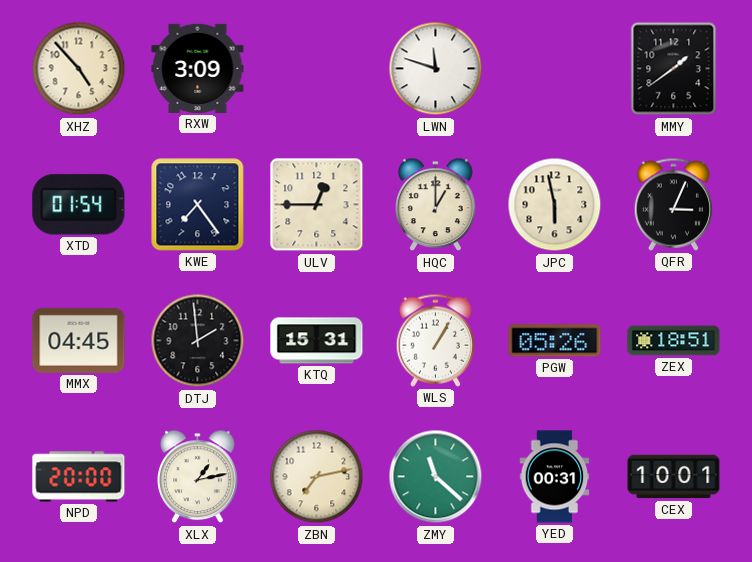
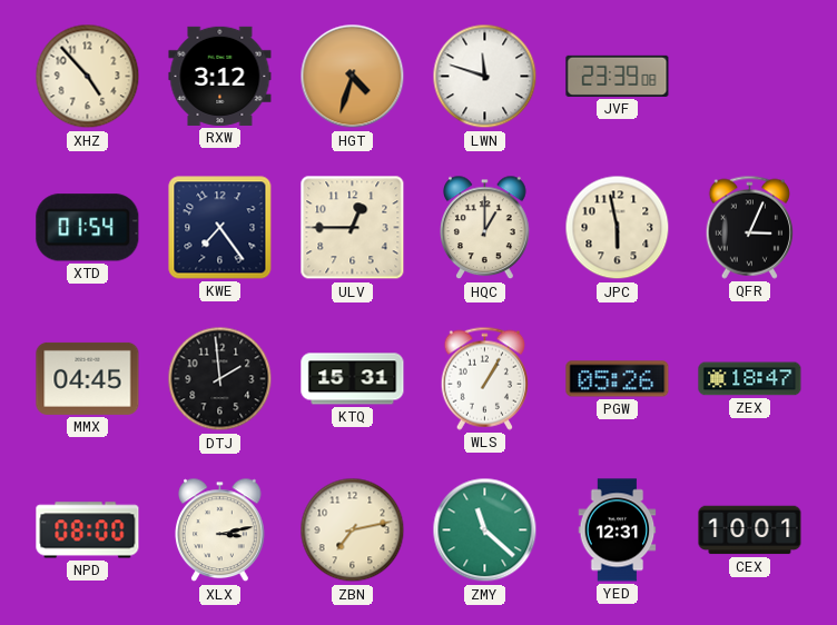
RXW: 3:09 -> 3:12
HGT: none -> 4:33
JVF: none -> 23:39
MMY: 1:39 -> none
ZEX: 18:51 -> 18:47
NPD: 20:00 -> 08:00
XLX: 1:13 -> 3:13
YED: 00:31 -> 12:31
